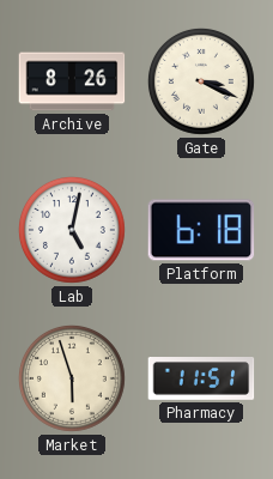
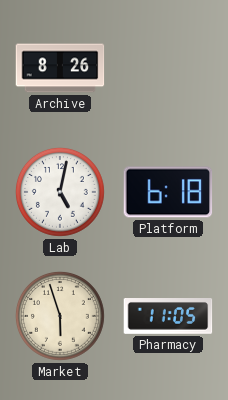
Gate: 3:19 -> none
Pharmacy: 11:51 -> 11:05
